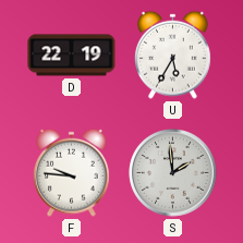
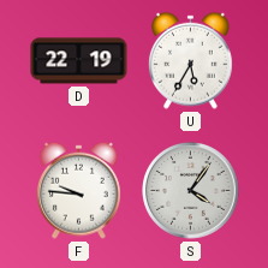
S: 1:59 -> 4:06
